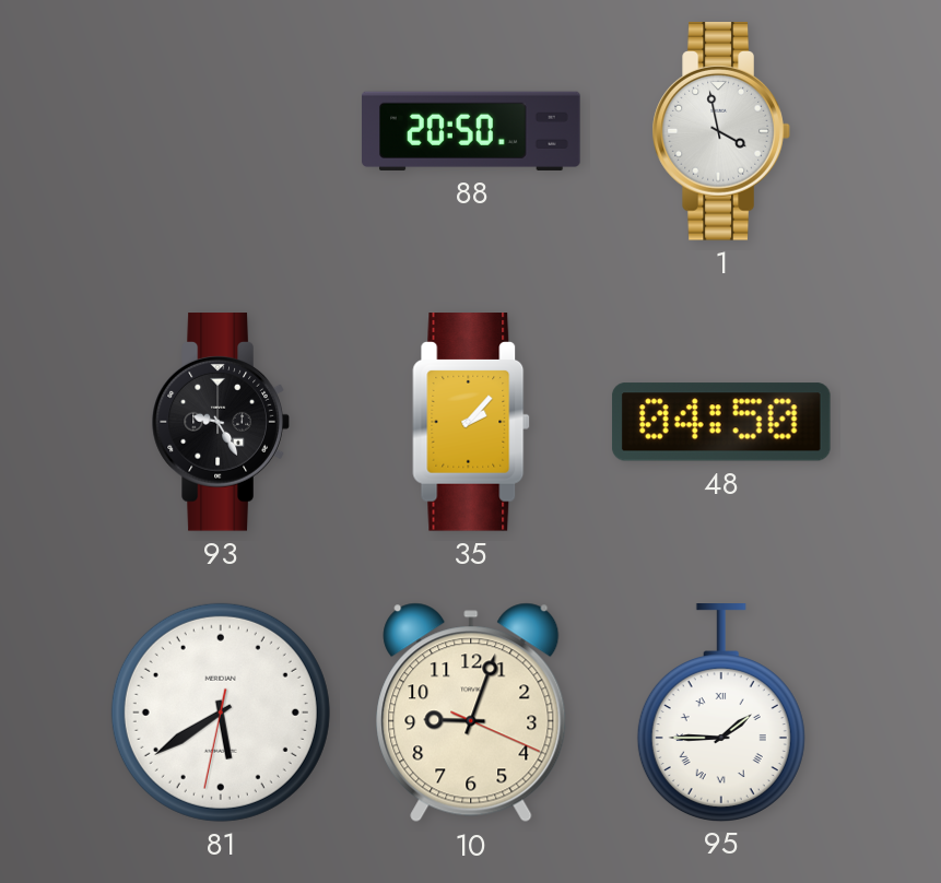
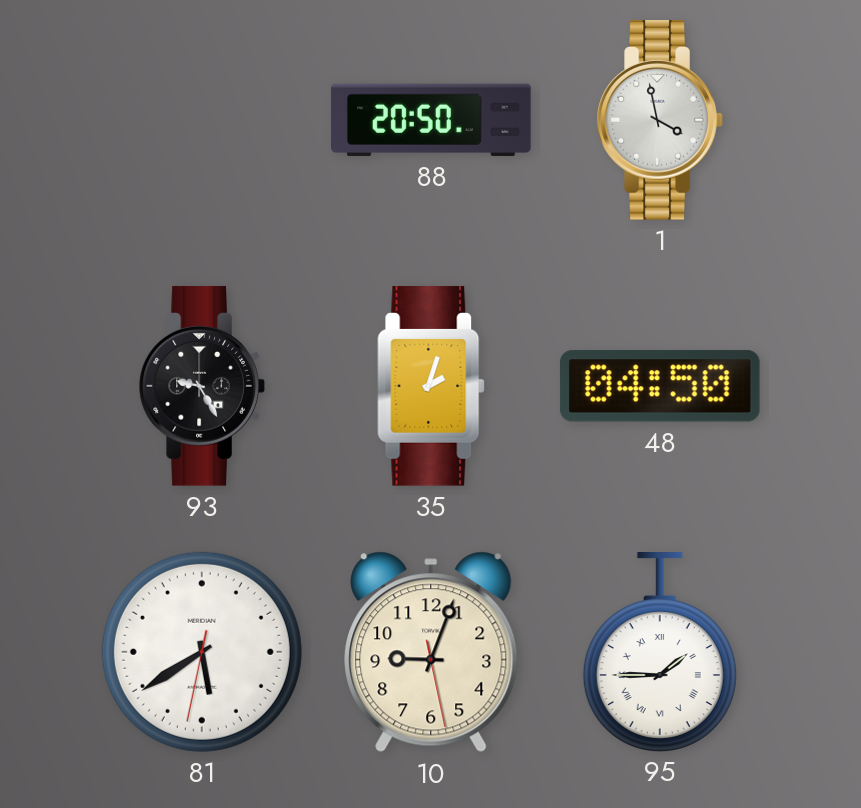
35: 2:07 -> 2:03
10: 9:03:19 -> 9:03:28
